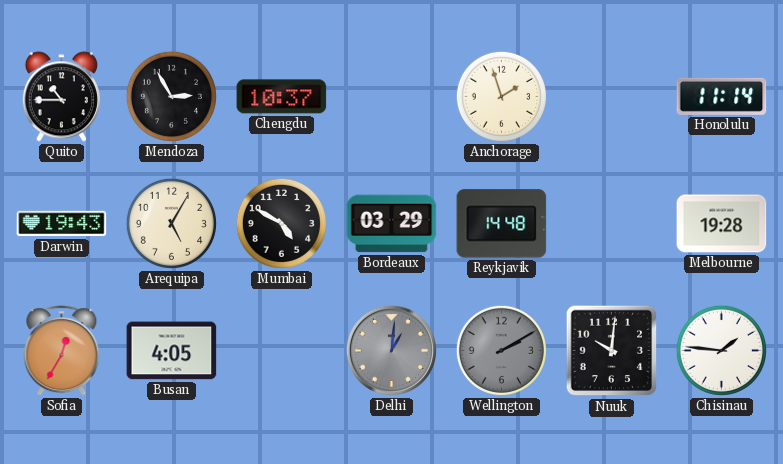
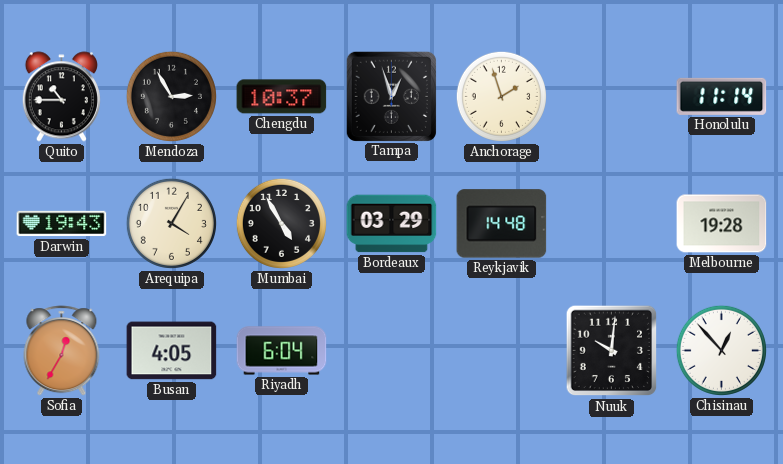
Tampa: none -> 12:57
Arequipa: 5:05 -> 4:05
Mumbai: 4:50 -> 4:55
Riyadh: none -> 6:04
Delhi: 1:01 -> none
Wellington: 2:10 -> none
Chisinau: 1:46 -> 12:53
